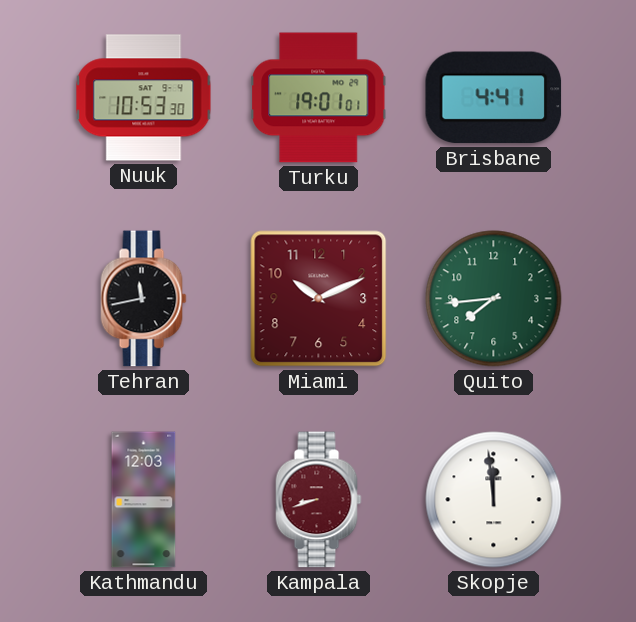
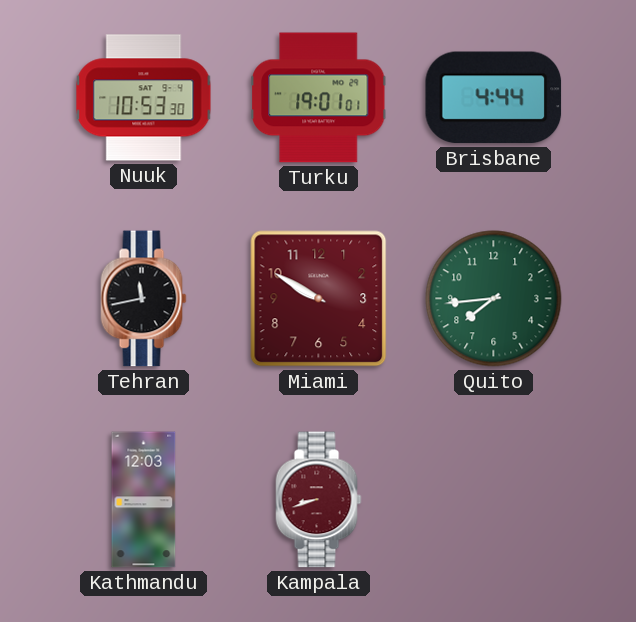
Brisbane: 4:41 -> 4:44
Miami: 10:11 -> 9:50
Skopje: 11:59 -> none
